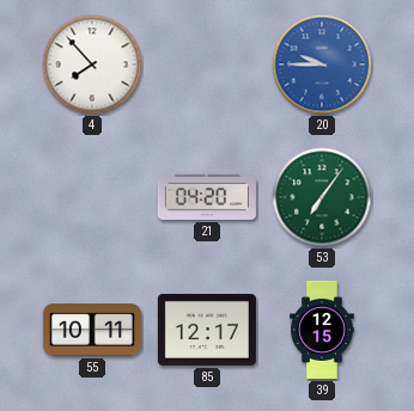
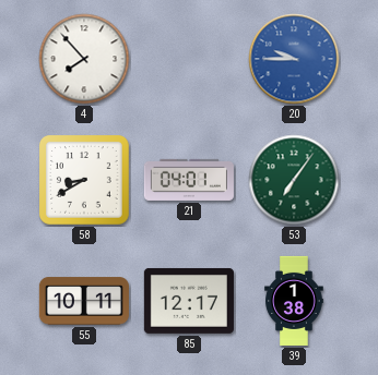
58: none -> 8:40
21: 04:20 -> 04:01
39: 12:15 -> 1:38
